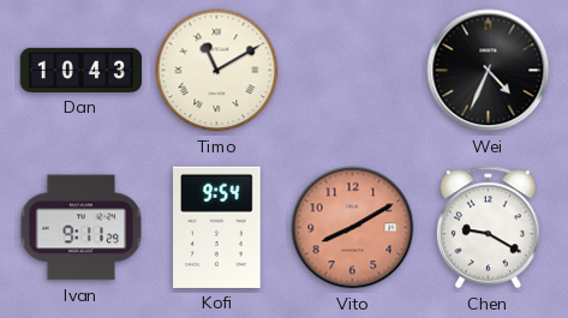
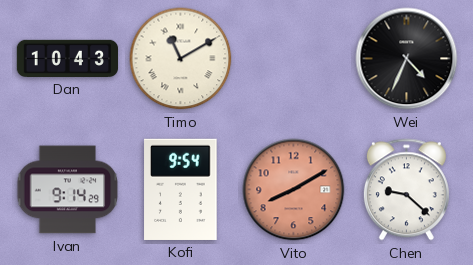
Ivan: 9:11 -> 9:14
Chen: 9:20 -> 9:22
